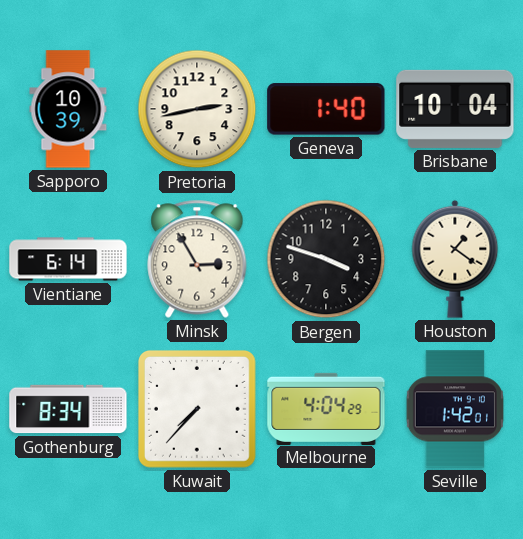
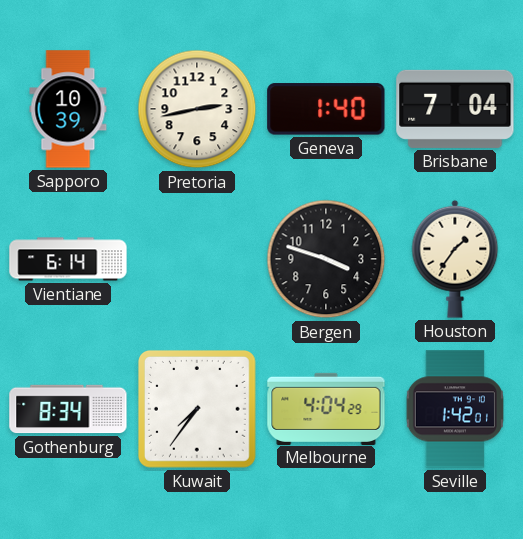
Brisbane: 10:04 -> 7:04
Minsk: 2:55 -> none
Houston: 1:21 -> 1:36
Kuwait: 7:37 -> 7:36
